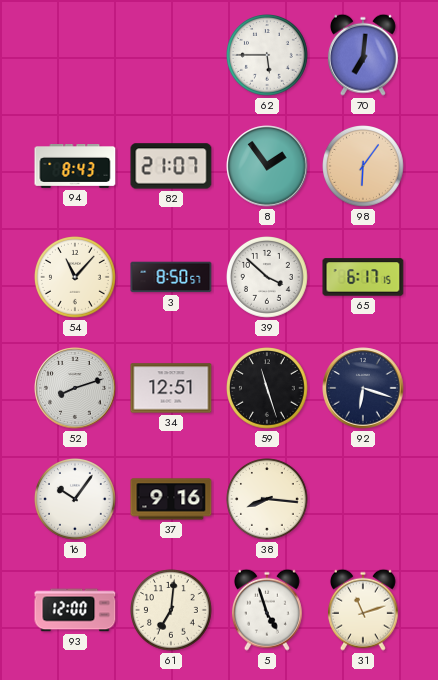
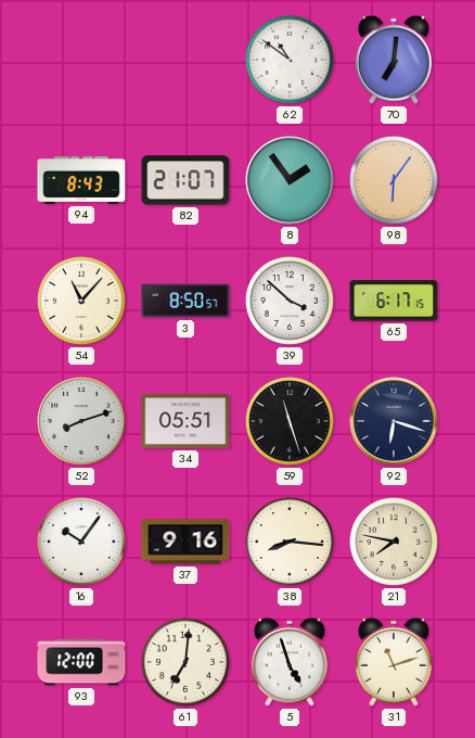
62: 5:45 -> 10:51
34: 12:51 -> 05:51
21: none -> 7:47
